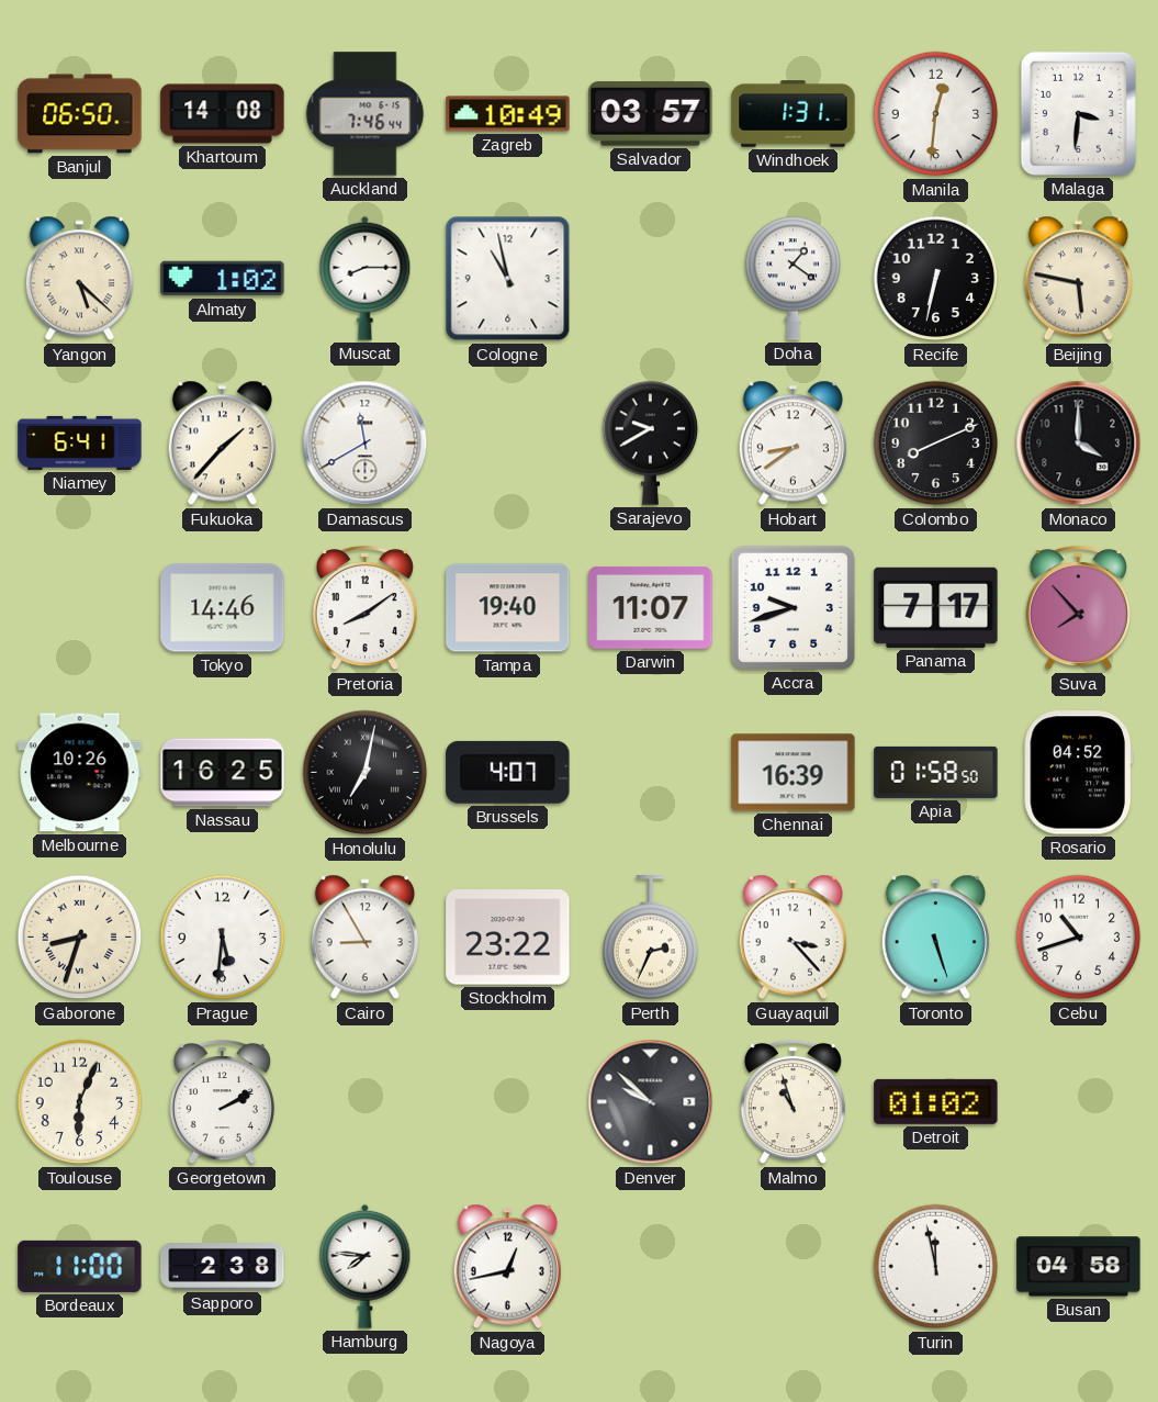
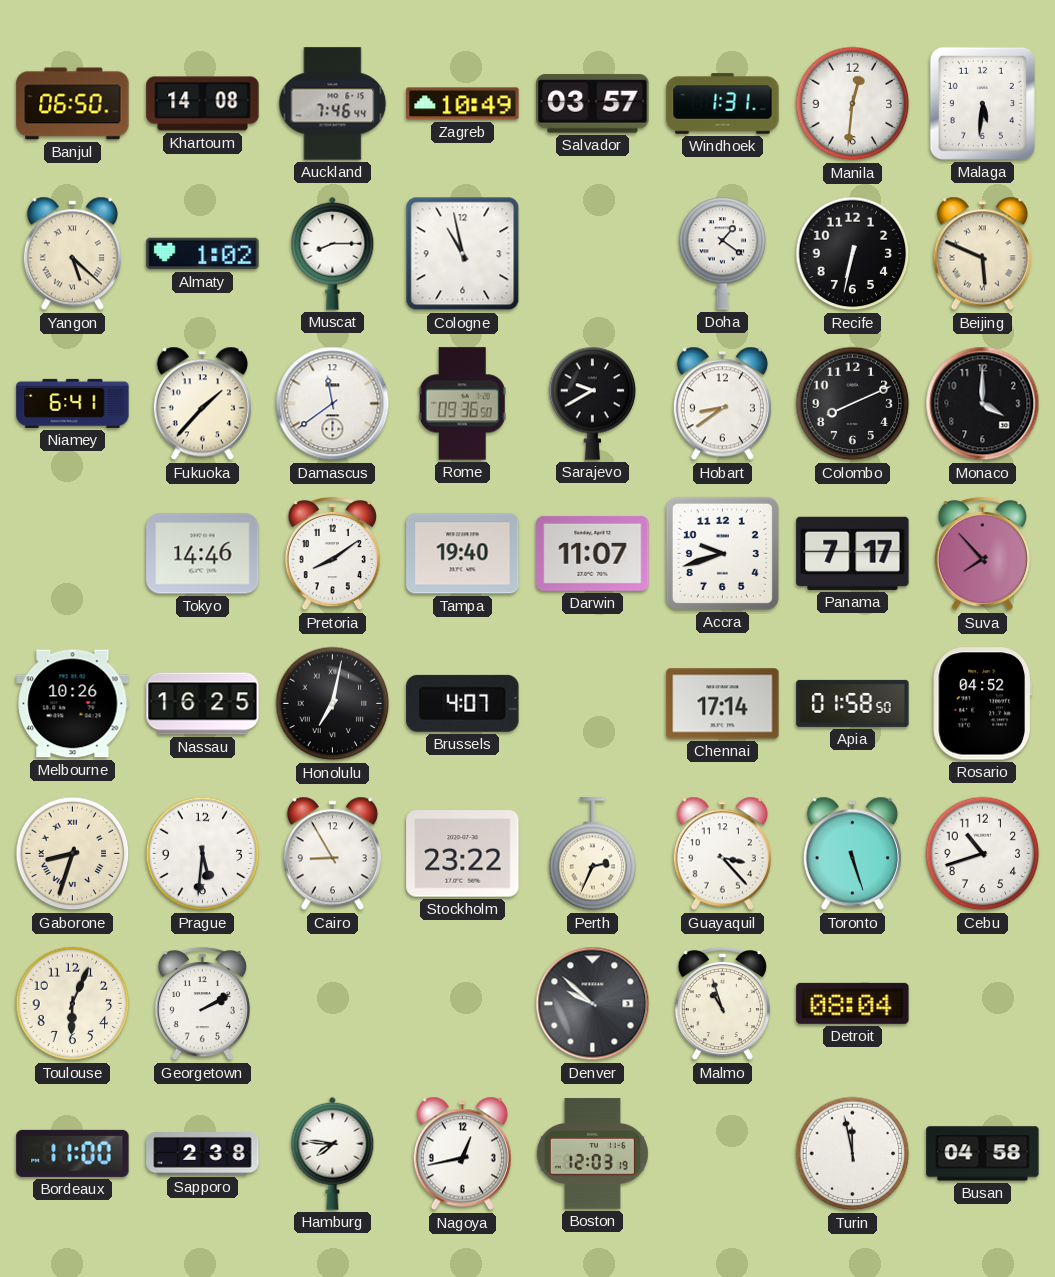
Malaga: 3:31 -> 5:31
Beijing: 5:47 -> 5:49
Damascus: 11:40 -> 11:39
Rome: none -> 09:36
Chennai: 16:39 -> 17:14
Detroit: 01:02 -> 08:04
Boston: none -> 12:03
